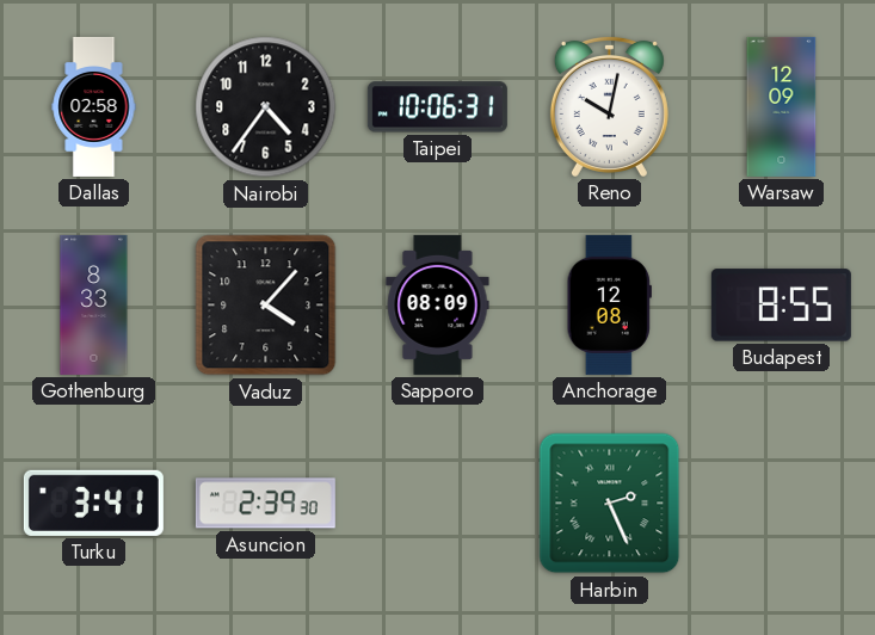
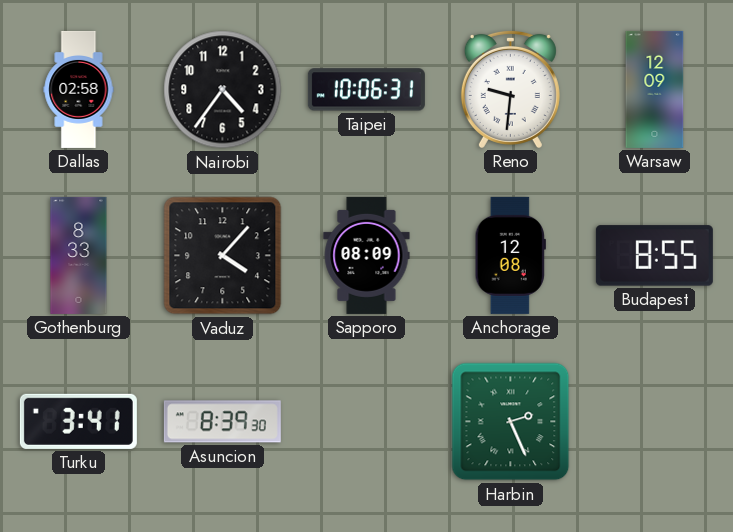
Reno: 10:02 -> 9:31
Asuncion: 2:39 -> 8:39
